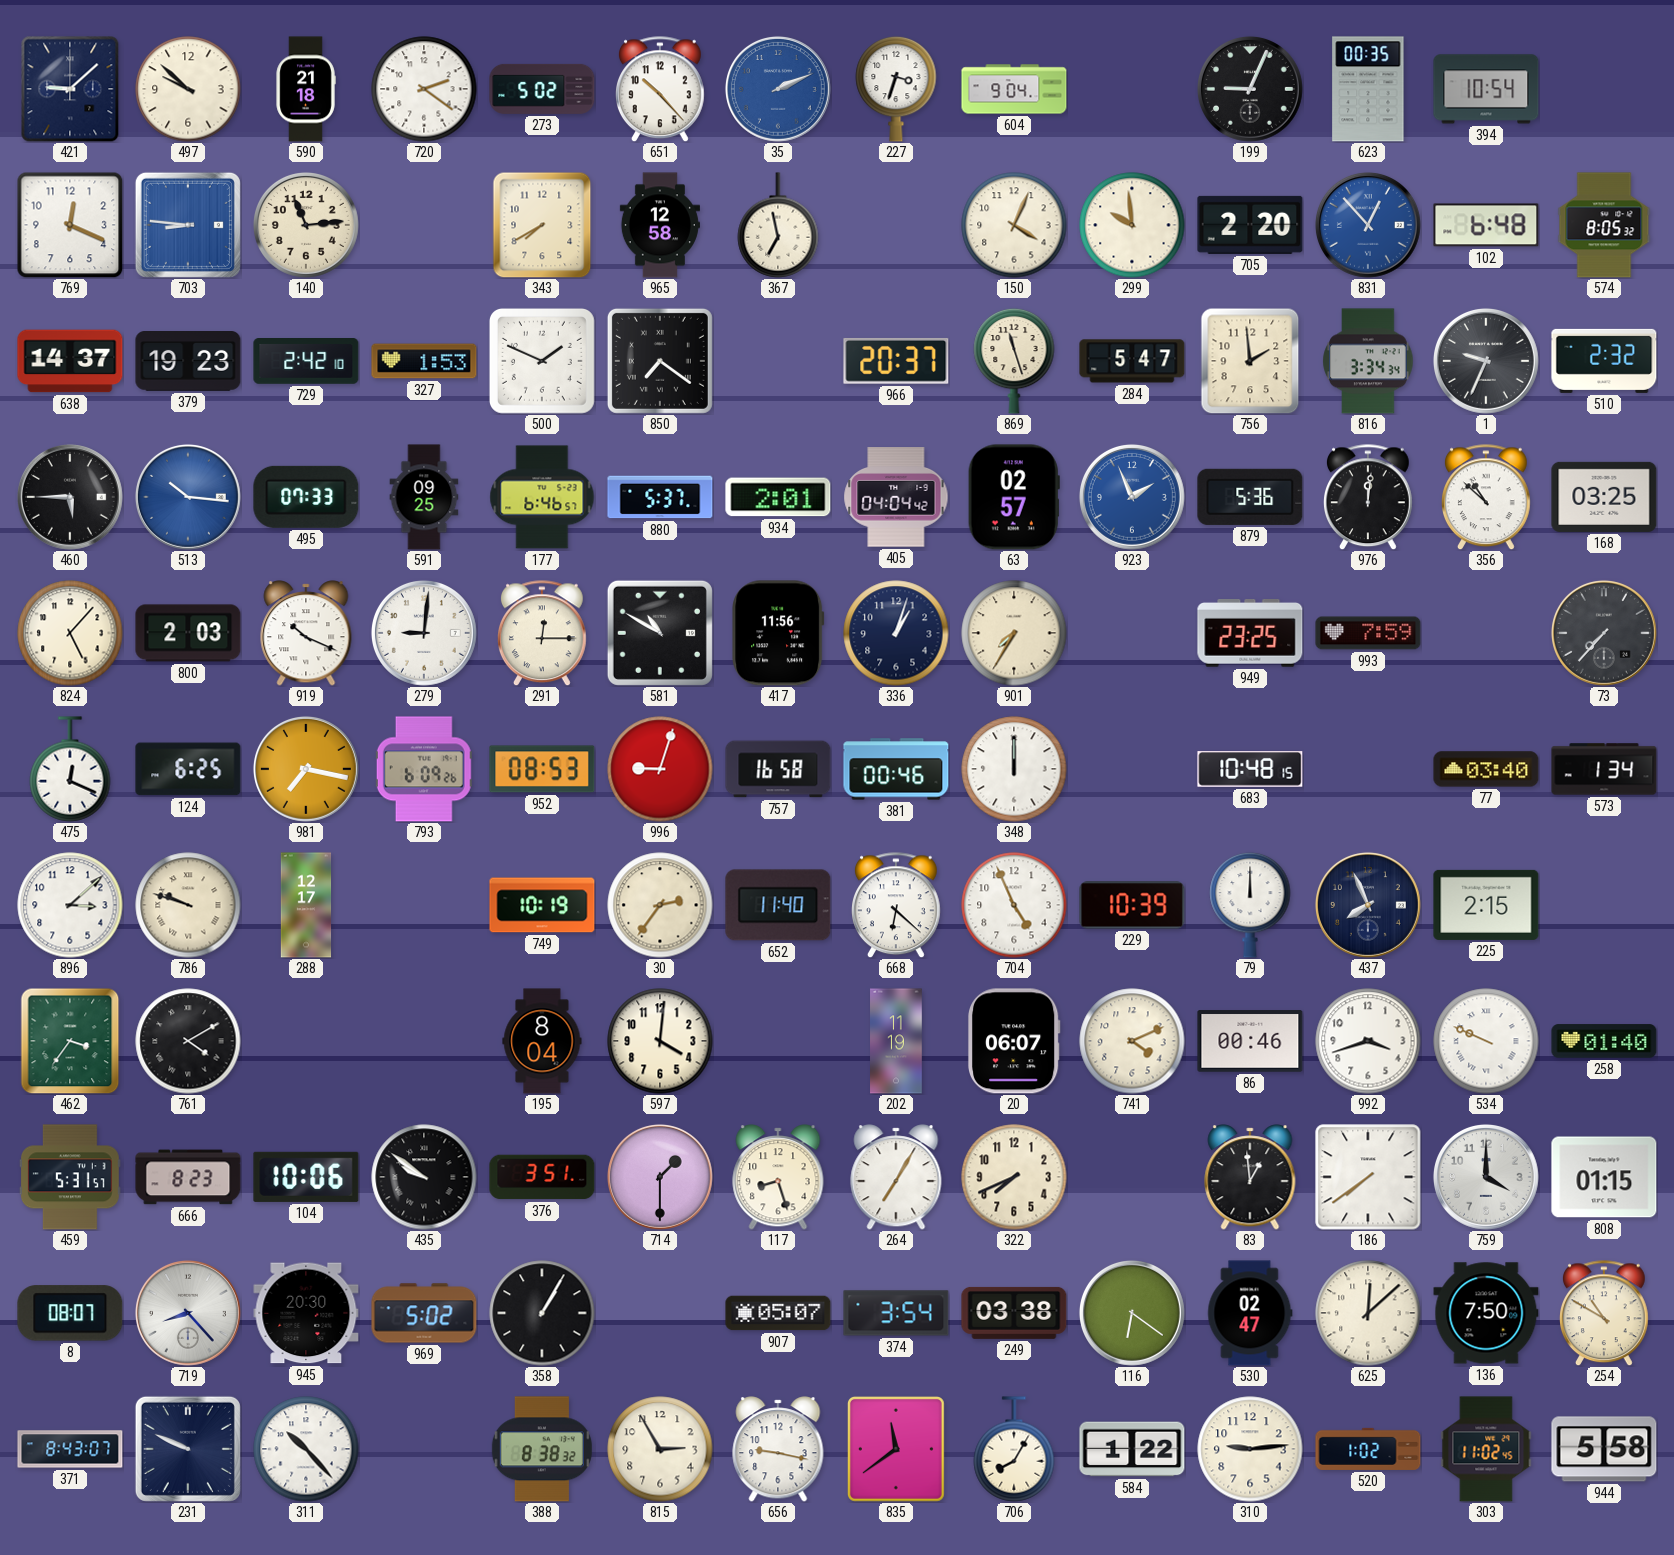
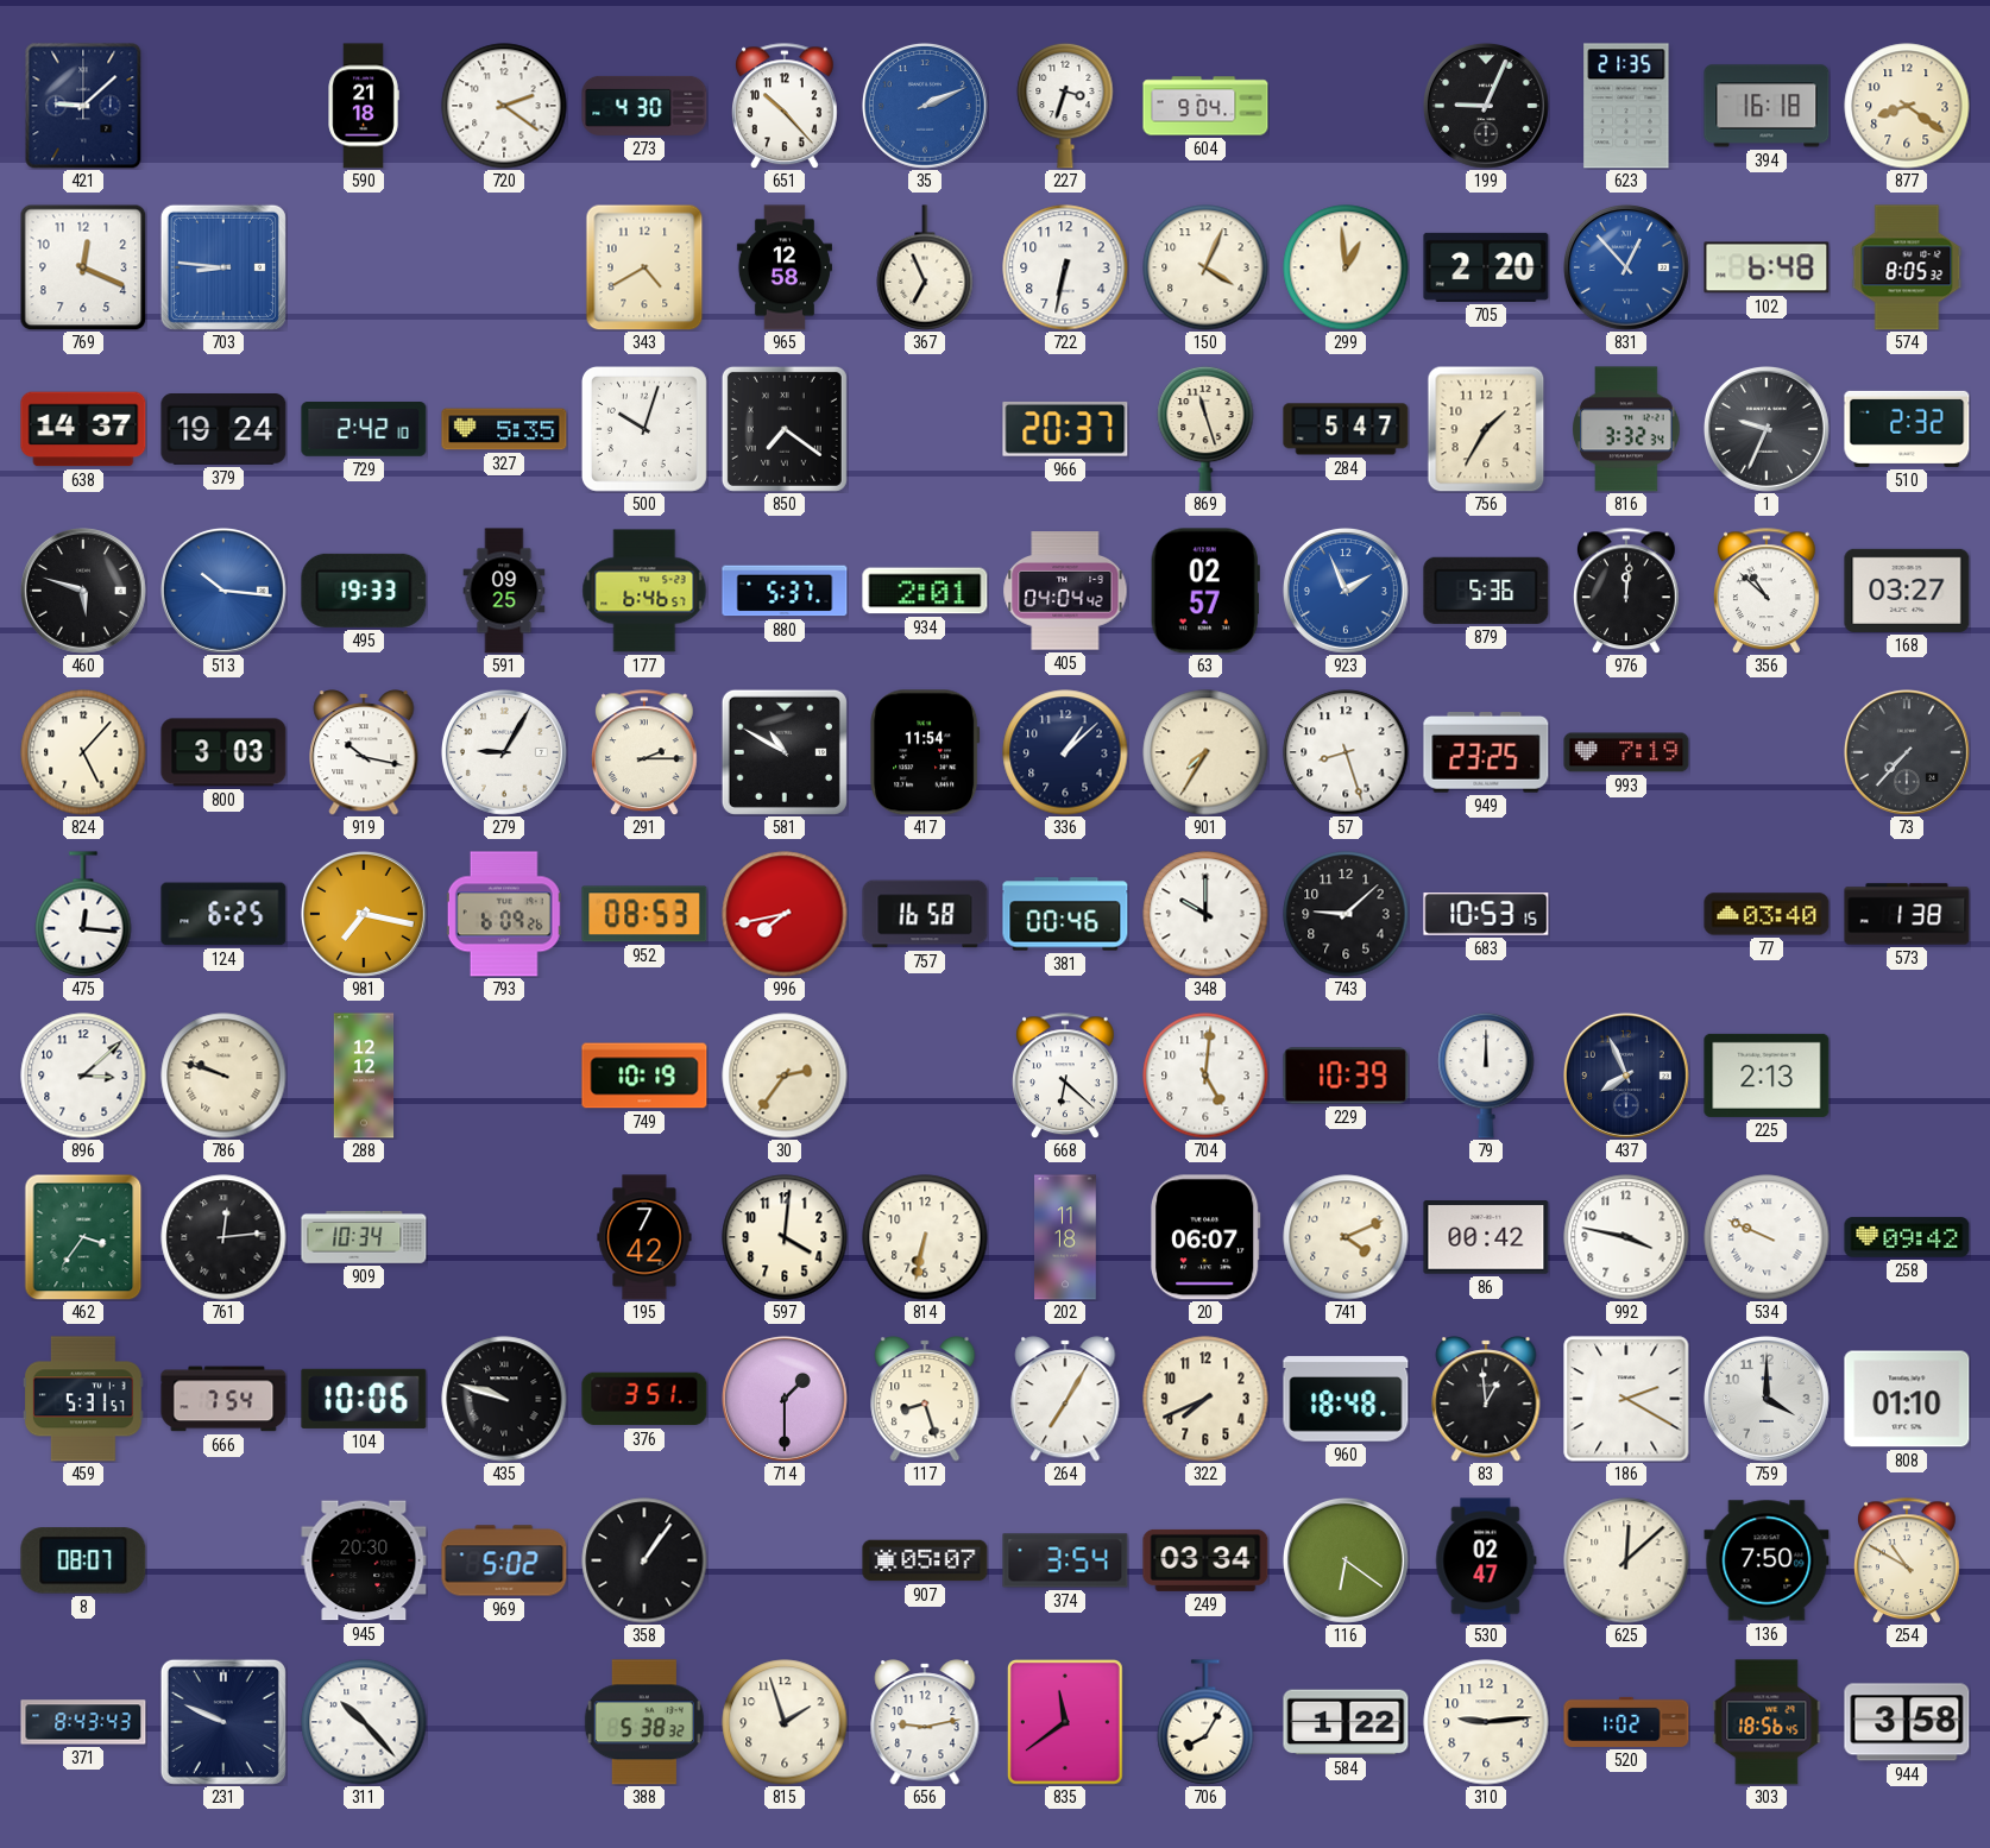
497: 9:52 -> none
273: 5:02 -> 4:30
623: 00:35 -> 21:35
394: 10:54 -> 16:18
877: none -> 8:21
140: 11:14 -> none
343: 7:40 -> 4:40
367: 6:58 -> 6:56
722: none -> 6:32
299: 9:59 -> 12:59
379: 19:23 -> 19:24
327: 1:53 -> 5:35
500: 1:49 -> 10:03
756: 1:59 -> 1:35
816: 3:34 -> 3:32
460: 5:45 -> 5:48
495: 07:33 -> 19:33
168: 03:25 -> 03:27
800: 2:03 -> 3:03
919: 10:19 -> 10:17
279: 9:01 -> 9:05
291: 12:15 -> 2:15
417: 11:56 -> 11:54
336: 1:03 -> 1:08
57: none -> 8:27
993: 7:59 -> 7:19
475: 12:19 -> 12:16
996: 9:03 -> 7:43
348: 12:00 -> 10:00
743: none -> 9:08
683: 10:48 -> 10:53
573: 1:34 -> 1:38
288: 12:17 -> 12:12
652: 11:40 -> none
704: 4:56 -> 5:01
225: 2:15 -> 2:13
761: 4:10 -> 12:14
909: none -> 10:34
195: 8:04 -> 7:42
814: none -> 6:32
202: 11:19 -> 11:18
86: 00:46 -> 00:42
992: 3:42 -> 3:47
258: 01:40 -> 09:42
666: 8:23 -> 7:54
435: 9:51 -> 9:48
960: none -> 18:48
186: 7:39 -> 2:20
808: 01:15 -> 01:10
719: 8:23 -> none
358: 1:05 -> 1:06
249: 03:38 -> 03:34
371: 8:43:07 -> 8:43:43
388: 8:38 -> 5:38
815: 2:55 -> 1:57
656: 9:17 -> 9:13
303: 11:02 -> 18:56
944: 5:58 -> 3:58
